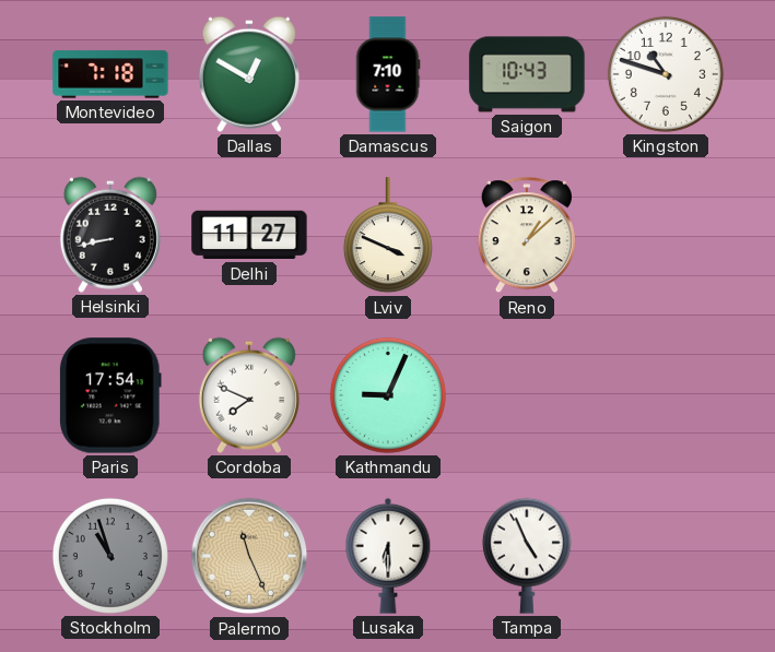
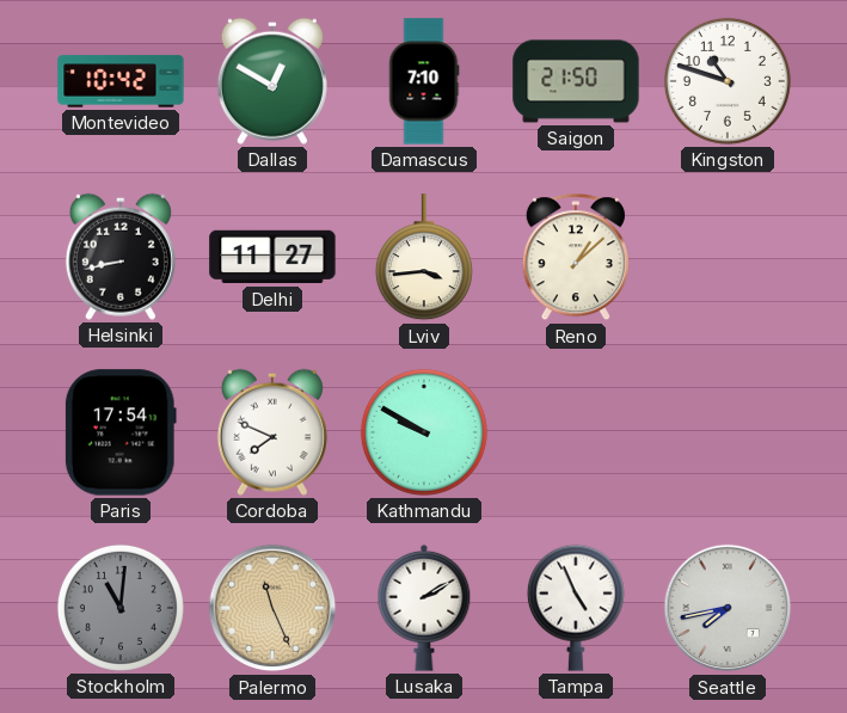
Montevideo: 7:18 -> 10:42
Saigon: 10:43 -> 21:50
Lviv: 3:49 -> 3:44
Kathmandu: 9:04 -> 9:50
Stockholm: 10:57 -> 11:01
Lusaka: 6:30 -> 2:10
Seattle: none -> 7:43
